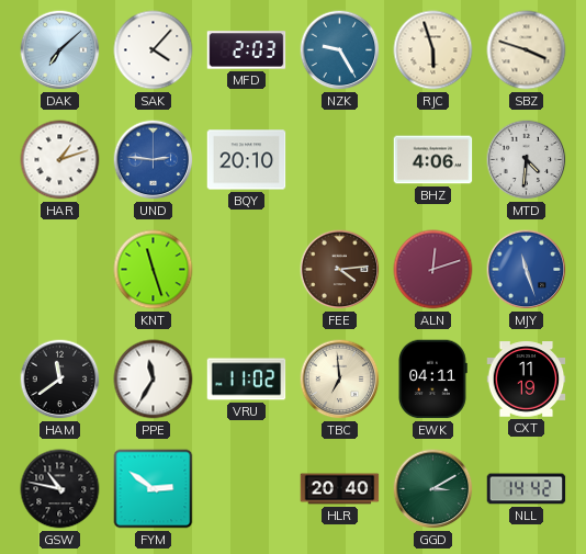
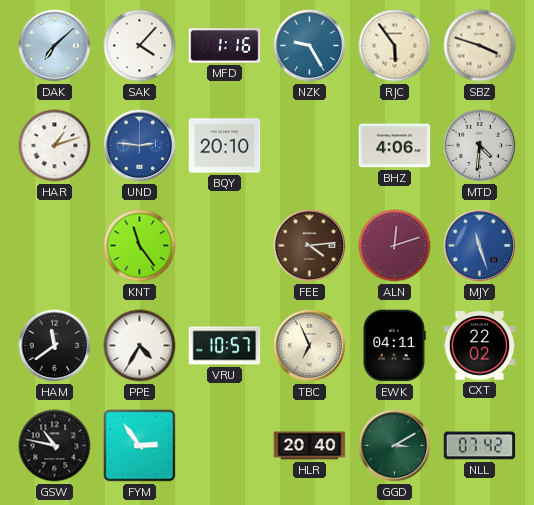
MFD: 2:03 -> 1:16
RJC: 5:57 -> 5:54
KNT: 11:27 -> 11:24
PPE: 11:35 -> 4:35
VRU: 11:02 -> 10:57
TBC: 6:59 -> 6:56
CXT: 11:19 -> 22:02
FYM: 2:51 -> 2:54
NLL: 14:42 -> 07:42
